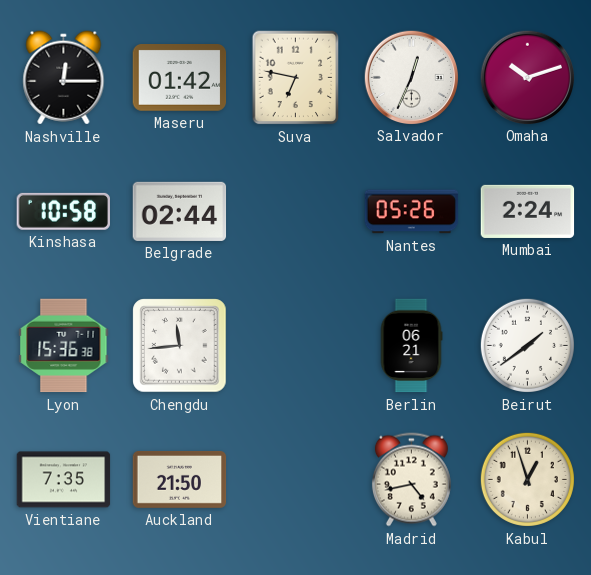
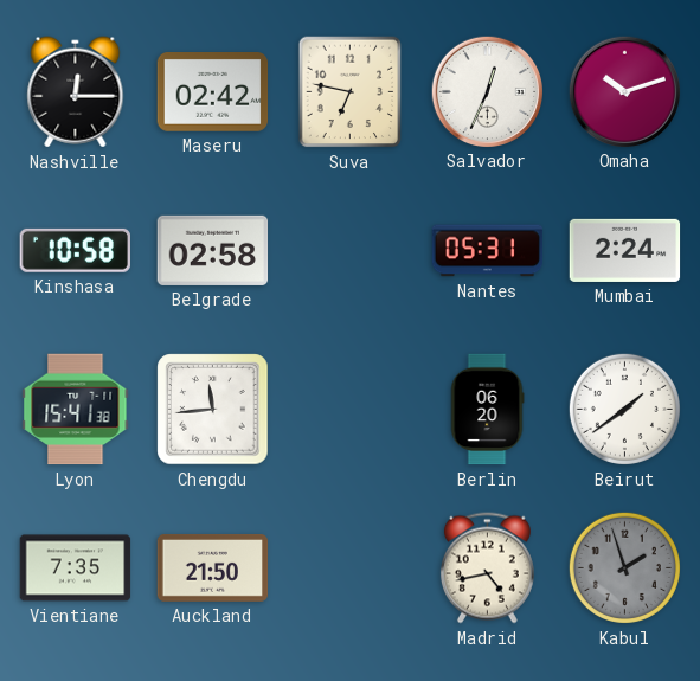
Maseru: 01:42 -> 02:42
Belgrade: 02:44 -> 02:58
Nantes: 05:26 -> 05:31
Lyon: 15:36 -> 15:41
Berlin: 06:21 -> 06:20
Kabul: 12:57 -> 1:57
Kabul dial: cream -> grey
